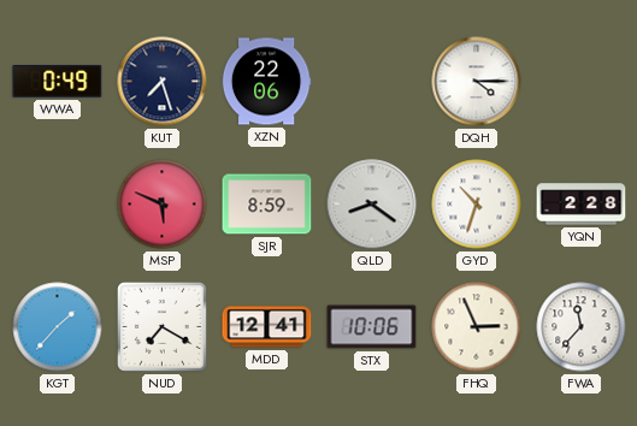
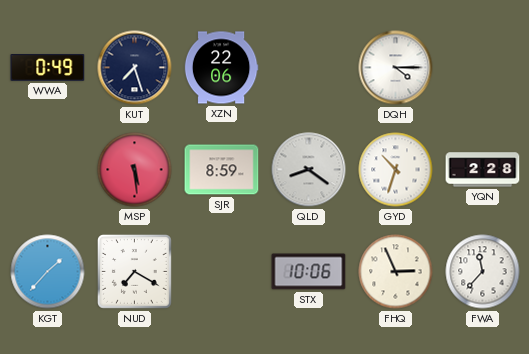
MSP: 5:49 -> 5:29
MDD: 12:41 -> none
